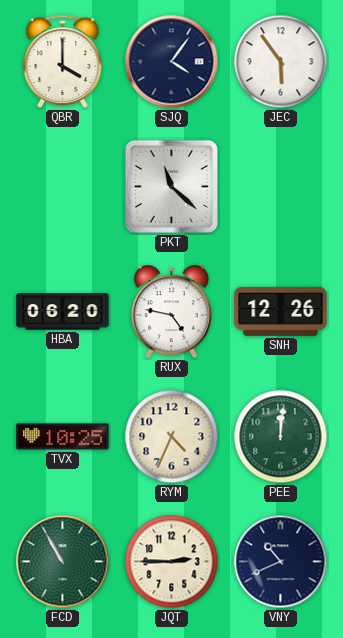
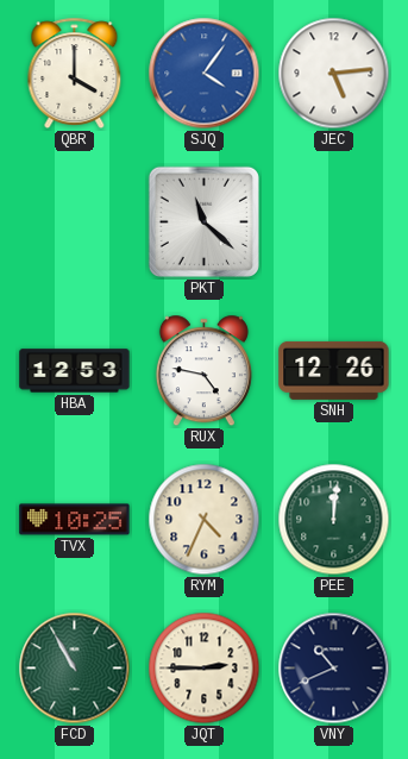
SJQ dial: navy -> blue
JEC: 5:54 -> 5:14
HBA: 06:20 -> 12:53
